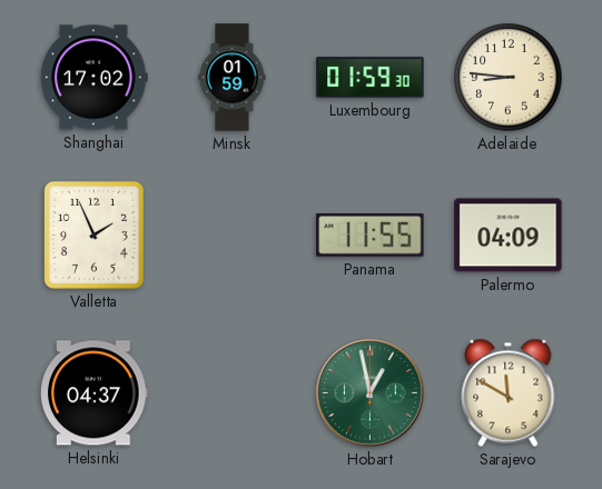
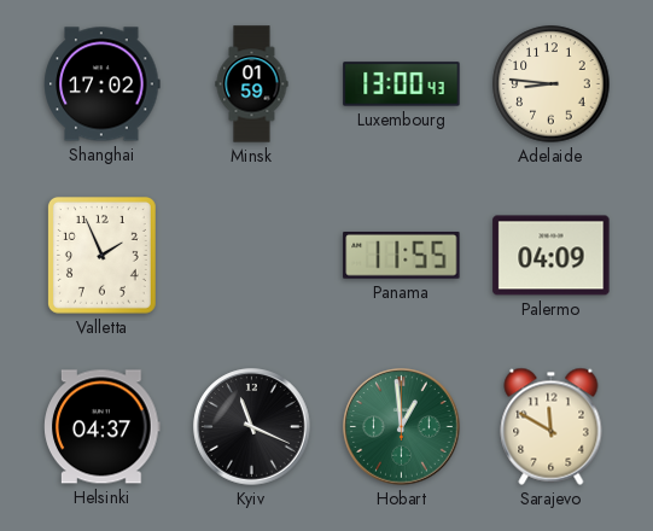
Luxembourg: 01:59 -> 13:00
Kyiv: none -> 11:19
Hobart: 12:58 -> 12:59
